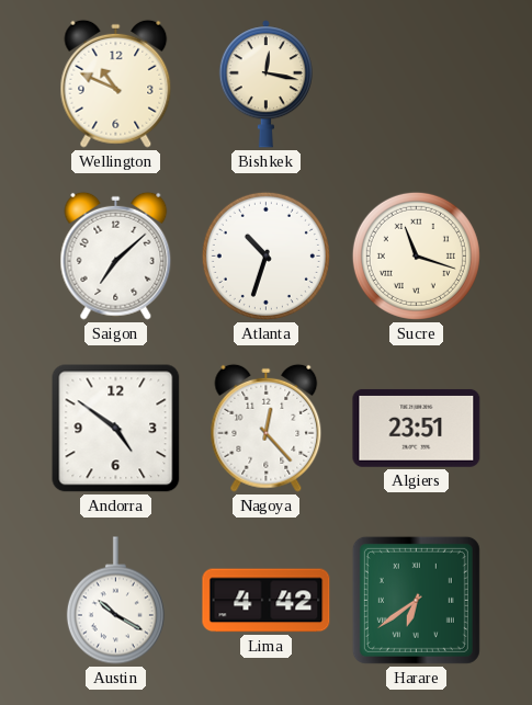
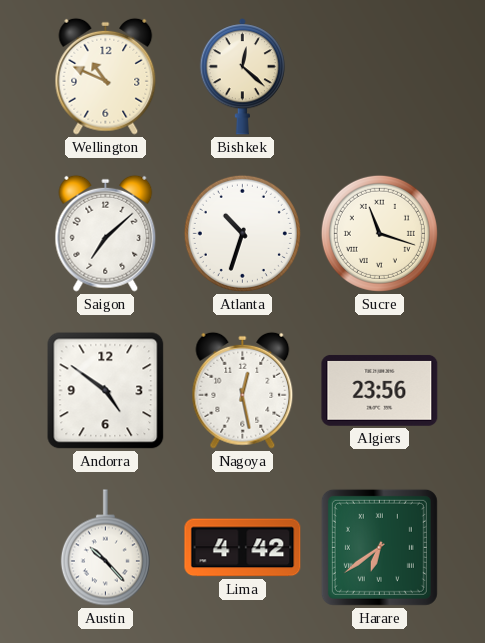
Bishkek: 12:17 -> 12:22
Nagoya: 12:23 -> 12:28
Algiers: 23:51 -> 23:56
Austin: 10:20 -> 10:23
